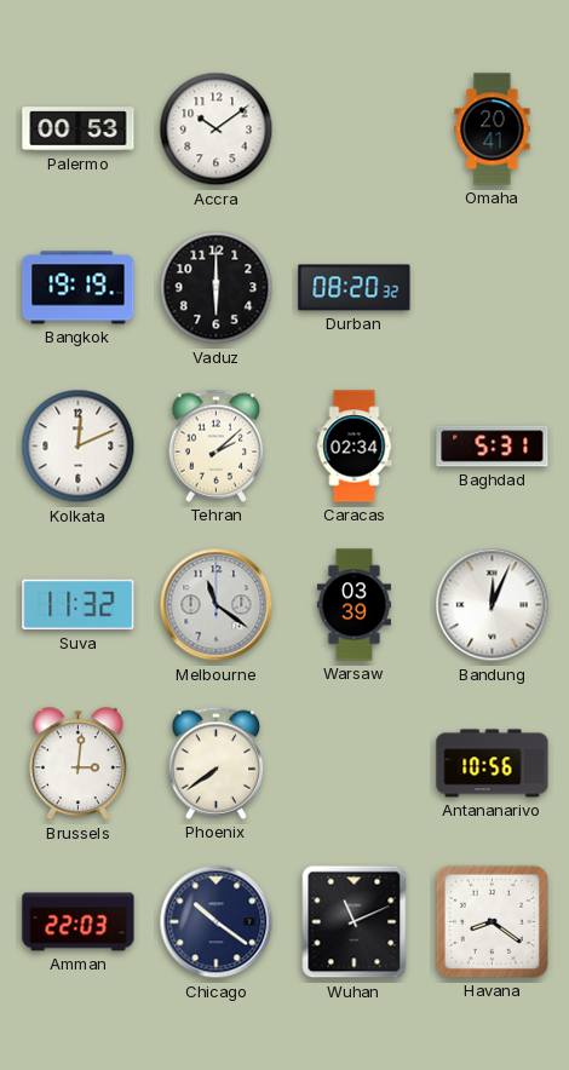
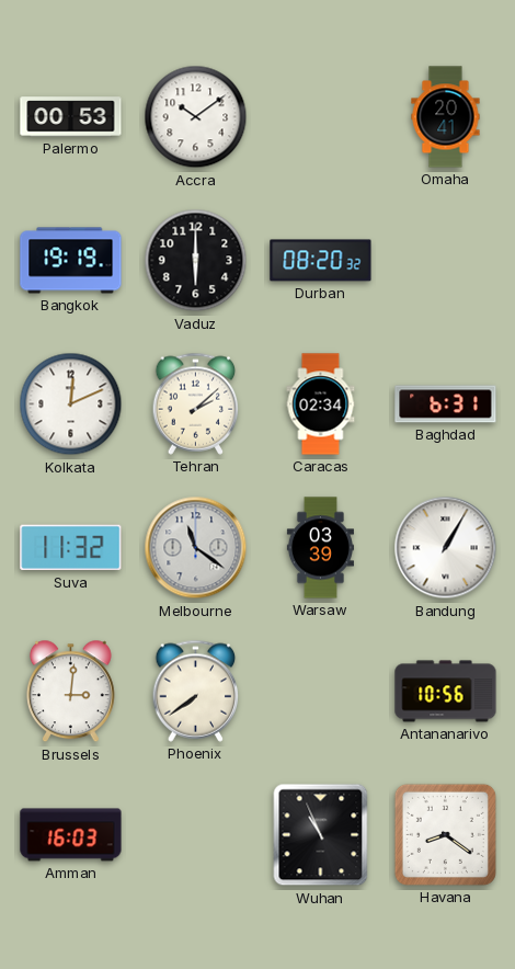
Baghdad: 5:31 -> 6:31
Bandung: 12:04 -> 1:05
Amman: 22:03 -> 16:03
Chicago: 10:21 -> none
Wuhan: 11:11 -> 10:56
